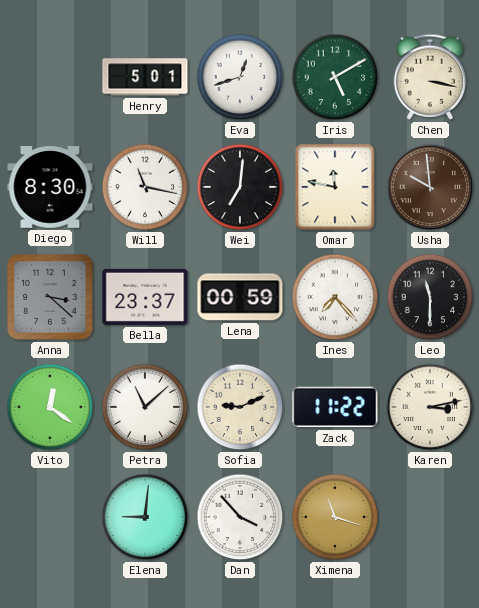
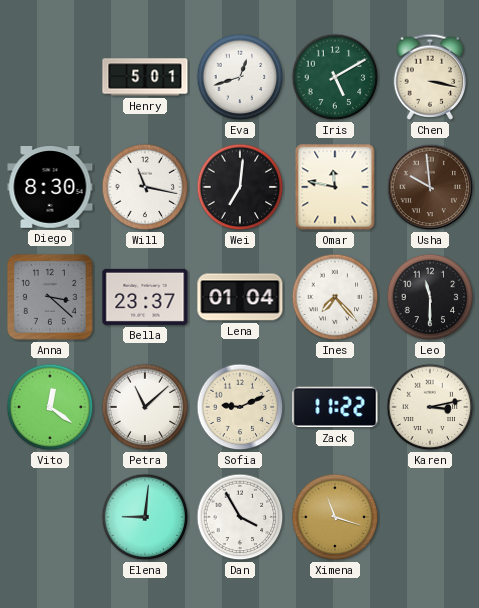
Lena: 00:59 -> 01:04
Dan: 3:53 -> 3:55
